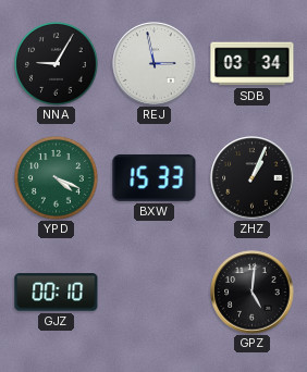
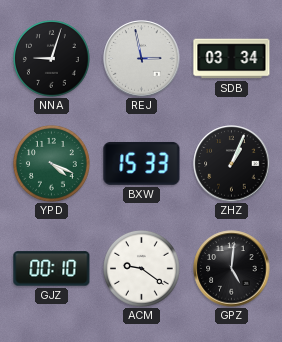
NNA: 9:05 -> 9:03
ACM: none -> 9:21
